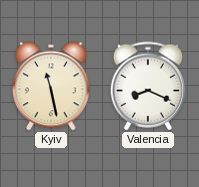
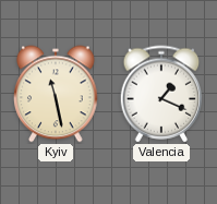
Valencia: 8:19 -> 1:19
